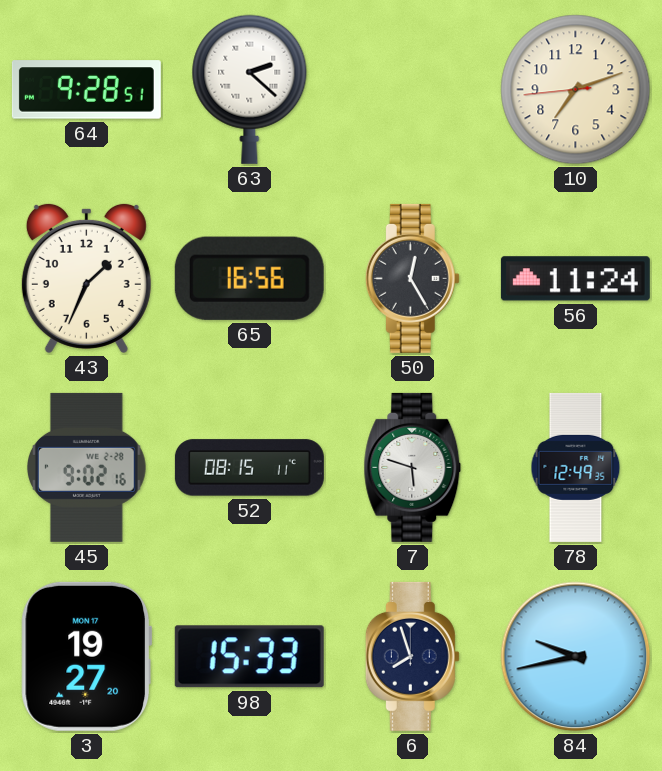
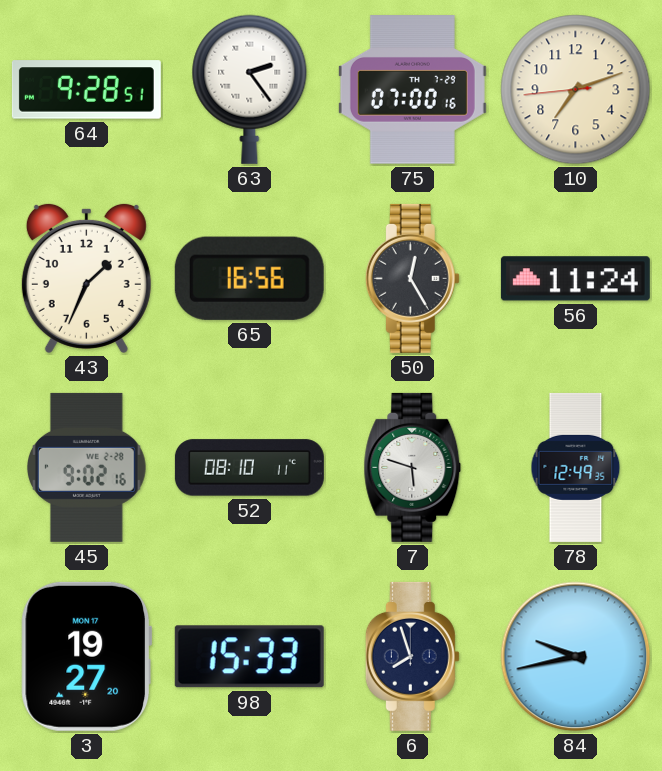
63: 2:22 -> 2:24
75: none -> 07:00
52: 08:15 -> 08:10
